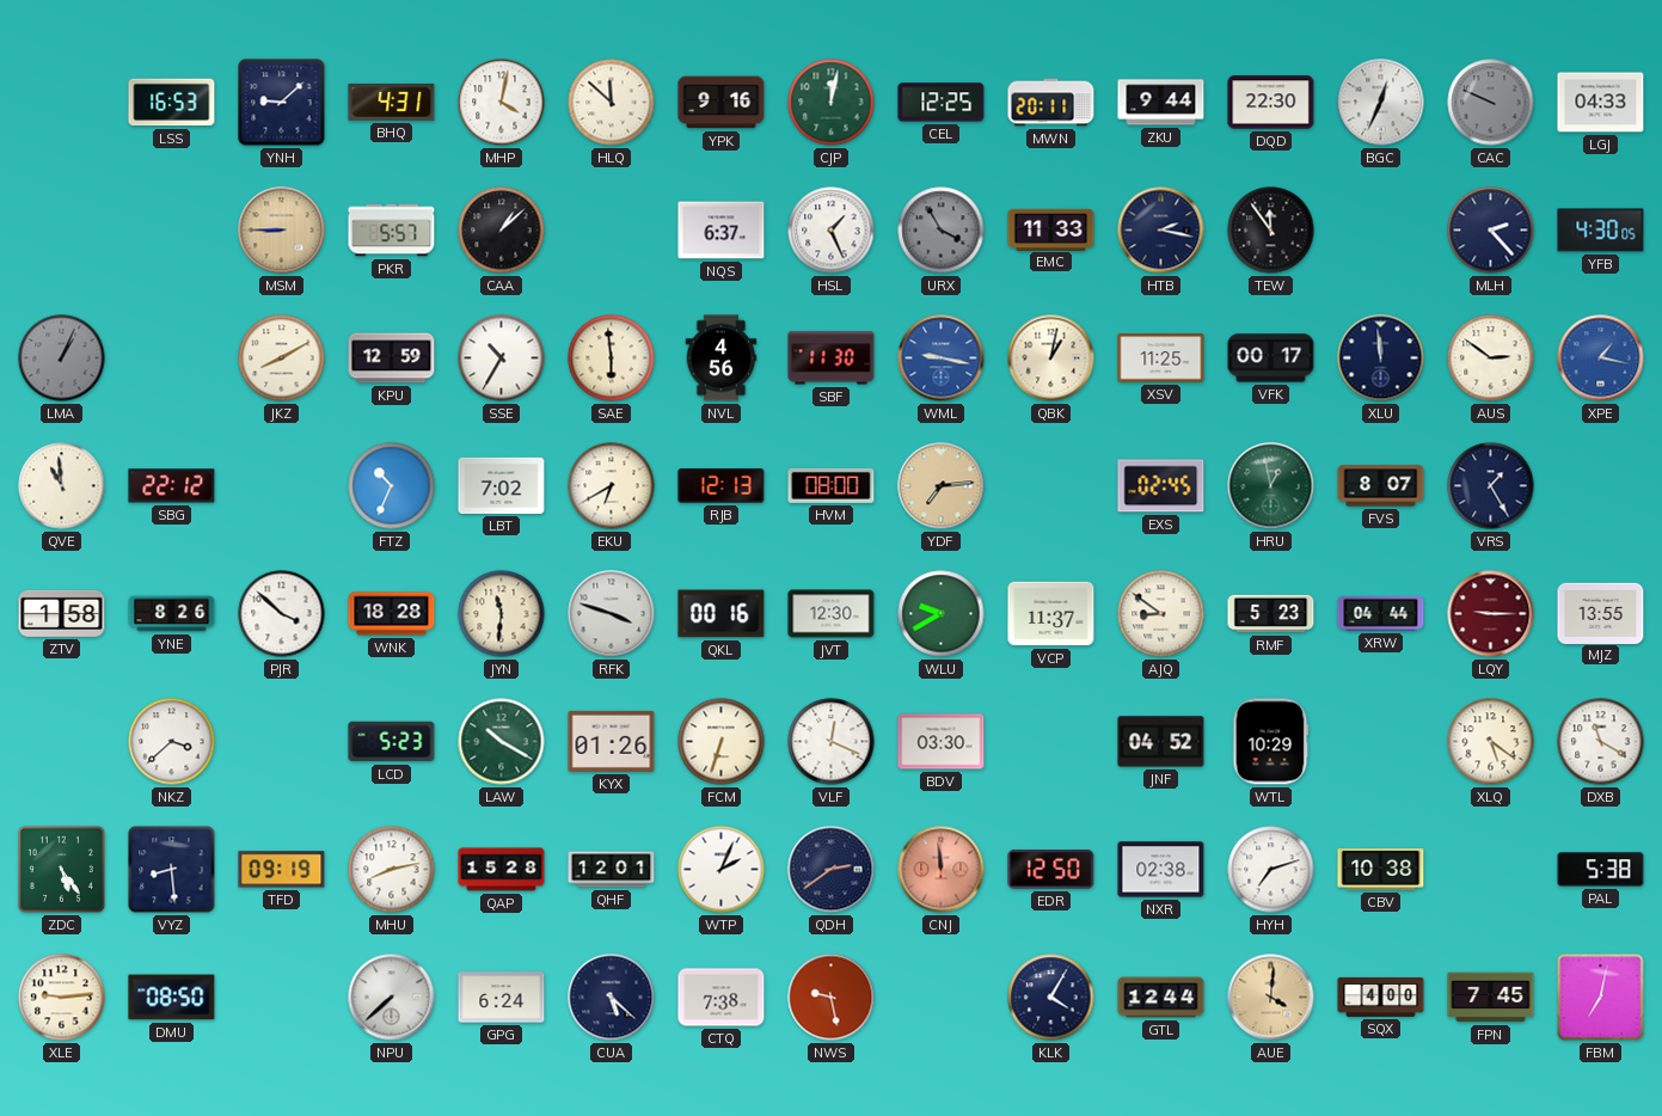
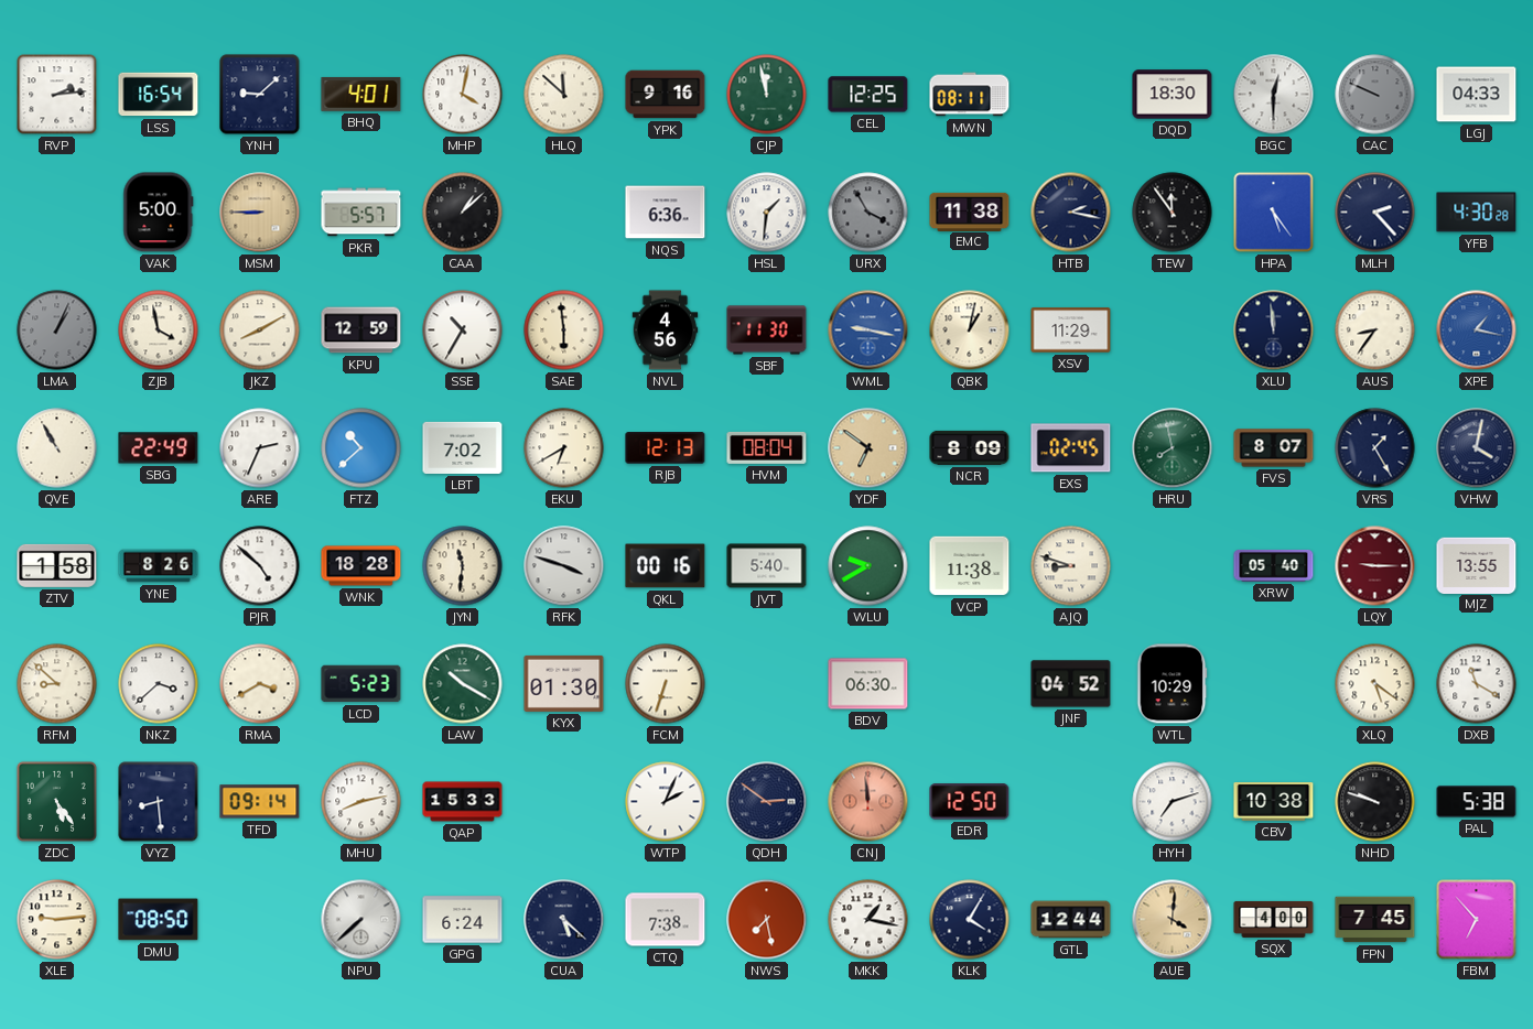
RVP: none -> 2:14
LSS: 16:53 -> 16:54
BHQ: 4:31 -> 4:01
CJP: 12:02 -> 11:58
MWN: 20:11 -> 08:11
ZKU: 9:44 -> none
DQD: 22:30 -> 18:30
BGC: 12:34 -> 12:30
VAK: none -> 5:00
NQS: 6:37 -> 6:36
HSL: 1:26 -> 1:31
EMC: 11:33 -> 11:38
HPA: none -> 5:24
YFB: 4:30:05 -> 4:30:28
ZJB: none -> 3:58
XSV: 11:25 -> 11:29
VFK: 00:17 -> none
AUS: 2:51 -> 8:36
QVE: 10:59 -> 10:55
SBG: 22:12 -> 22:49
ARE: none -> 2:34
FTZ: 10:34 -> 10:38
HVM: 08:00 -> 08:04
YDF: 7:14 -> 6:51
NCR: none -> 8:09
HRU: 12:58 -> 7:58
VHW: none -> 4:02
PJR: 3:52 -> 4:52
JVT: 12:30 -> 5:40
VCP: 11:37 -> 11:38
AJQ: 8:51 -> 8:48
RMF: 5:23 -> none
XRW: 04:44 -> 05:40
RFM: none -> 8:52
RMA: none -> 3:40
KYX: 01:26 -> 01:30
VLF: 12:19 -> none
BDV: 03:30 -> 06:30
TFD: 09:19 -> 09:14
QAP: 15:28 -> 15:33
QHF: 12:01 -> none
QDH: 2:39 -> 2:51
NXR: 02:38 -> none
NHD: none -> 9:48
NWS: 9:28 -> 7:28
MKK: none -> 1:17
FBM: 7:02 -> 6:53
